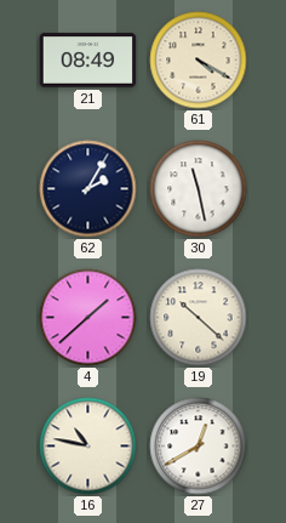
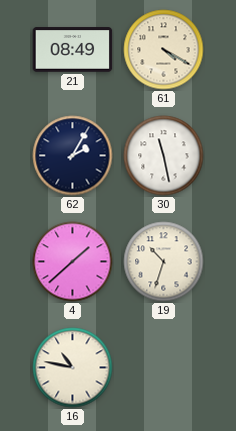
19: 10:22 -> 10:33
27: 12:40 -> none
